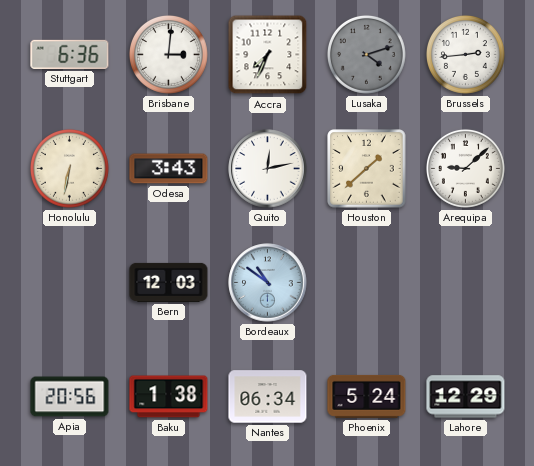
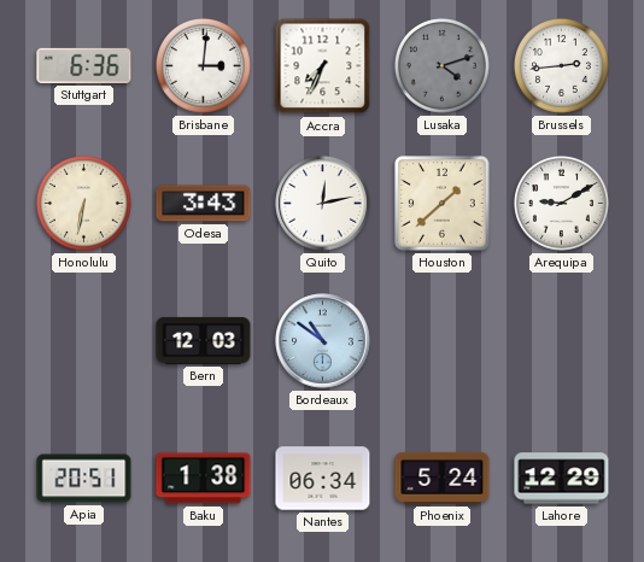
Arequipa: 9:08 -> 9:10
Apia: 20:56 -> 20:51
